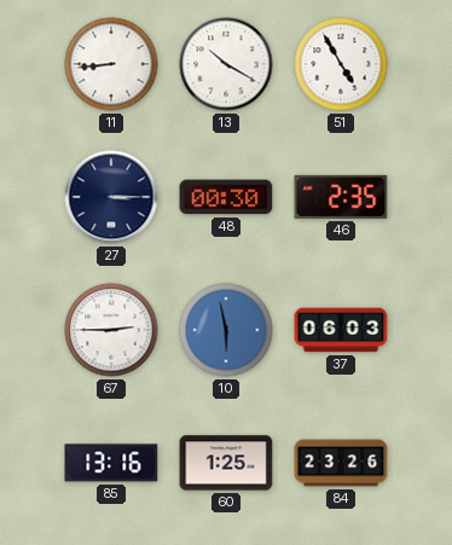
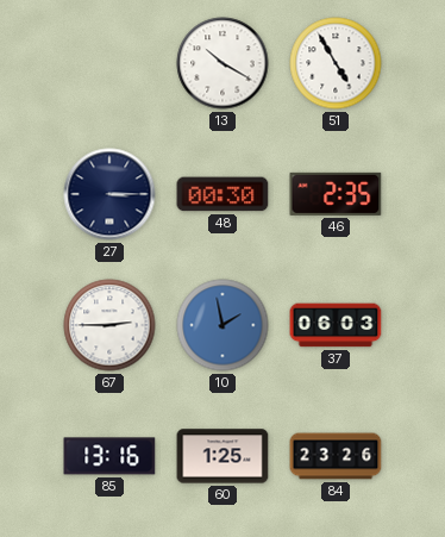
11: 8:44 -> none
10: 5:58 -> 1:58
